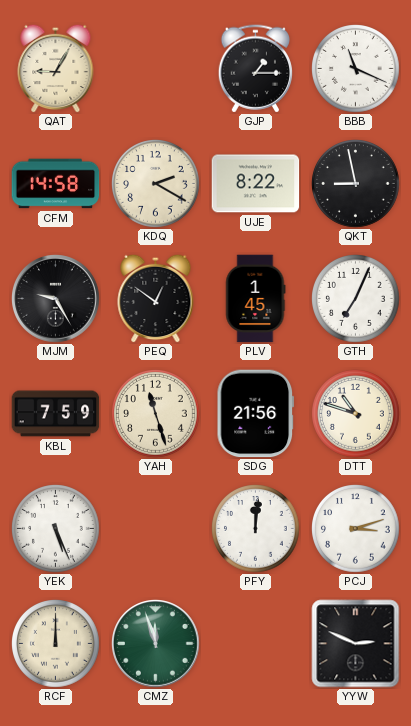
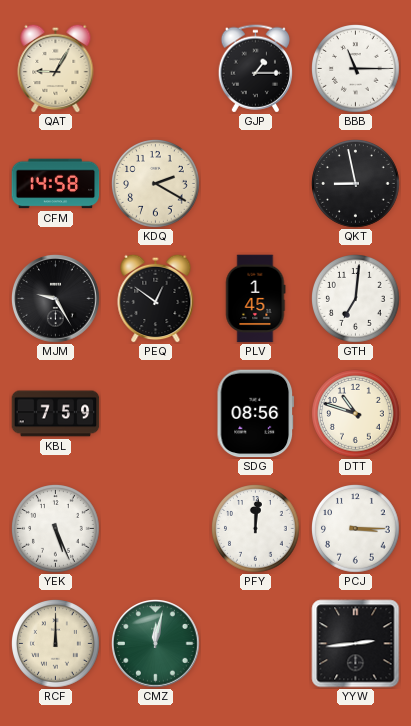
BBB: 11:19 -> 11:15
UJE: 8:22 -> none
GTH: 7:04 -> 7:01
YAH: 11:27 -> none
SDG: 21:56 -> 08:56
PCJ: 3:12 -> 3:15
CMZ: 11:57 -> 12:02
YYW: 2:49 -> 2:44
